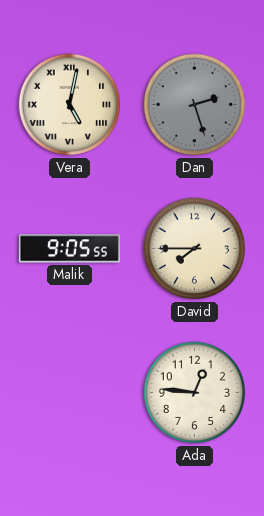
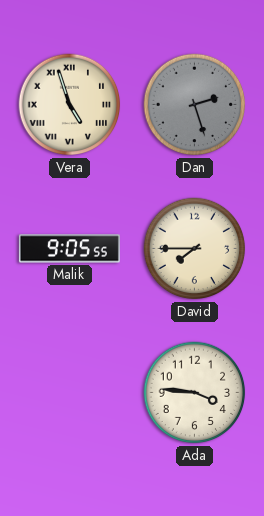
Vera: 5:02 -> 4:57
Ada: 12:46 -> 3:46
